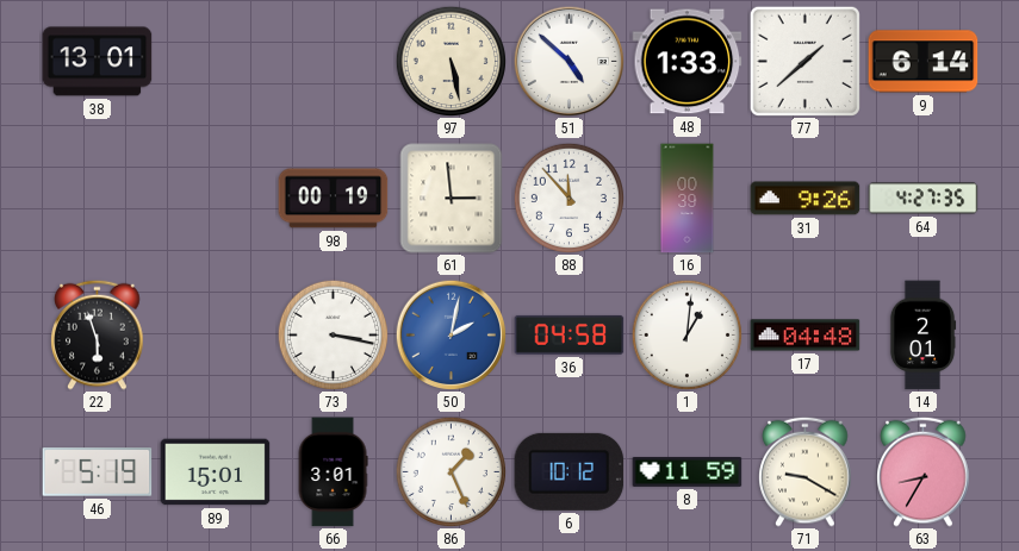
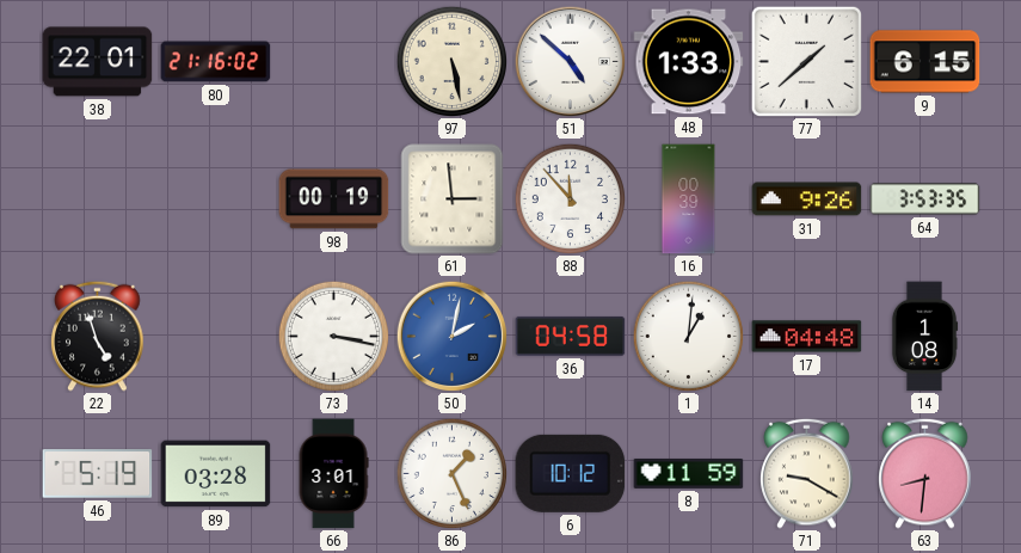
38: 13:01 -> 22:01
80: none -> 21:16
9: 6:14 -> 6:15
64: 4:27 -> 3:53
22: 5:57 -> 4:57
14: 2:01 -> 1:08
89: 15:01 -> 03:28
63: 8:35 -> 8:31
